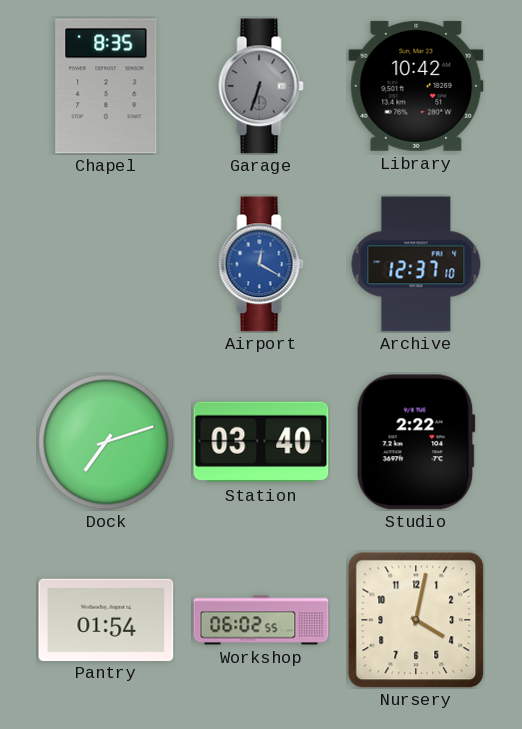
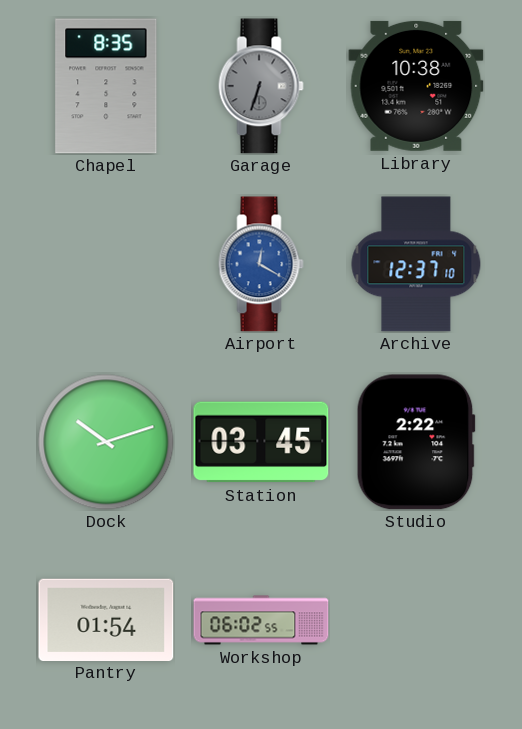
Library: 10:42 -> 10:38
Dock: 7:12 -> 10:12
Station: 03:40 -> 03:45
Nursery: 4:02 -> none
